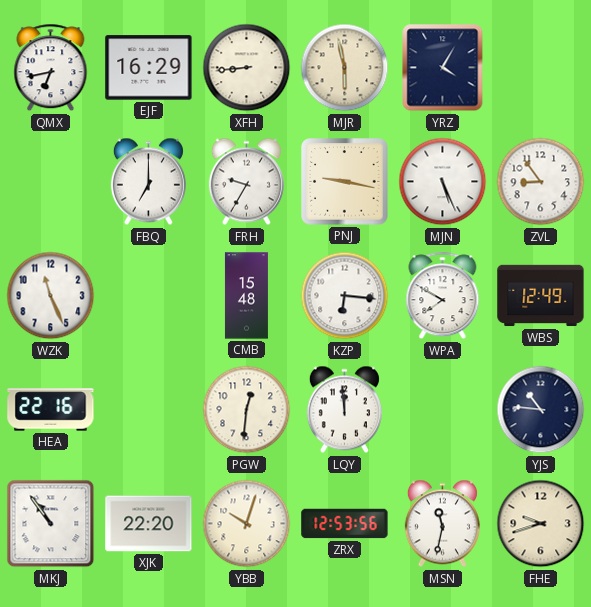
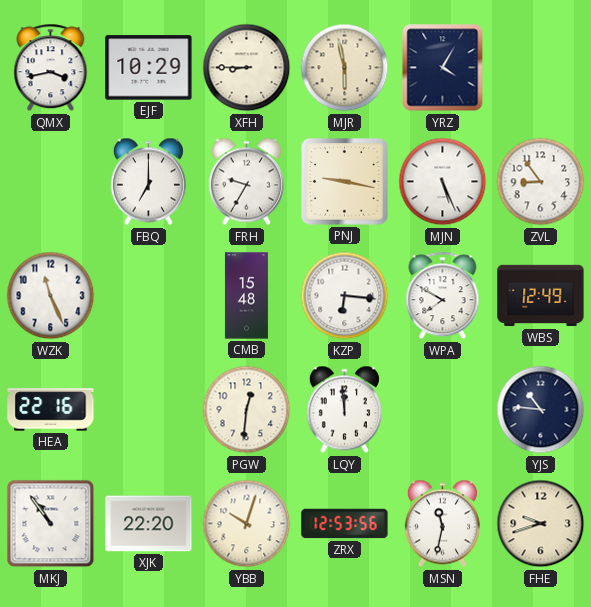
QMX: 6:43 -> 3:43
EJF: 16:29 -> 10:29
XFH: 8:44 -> 8:45
